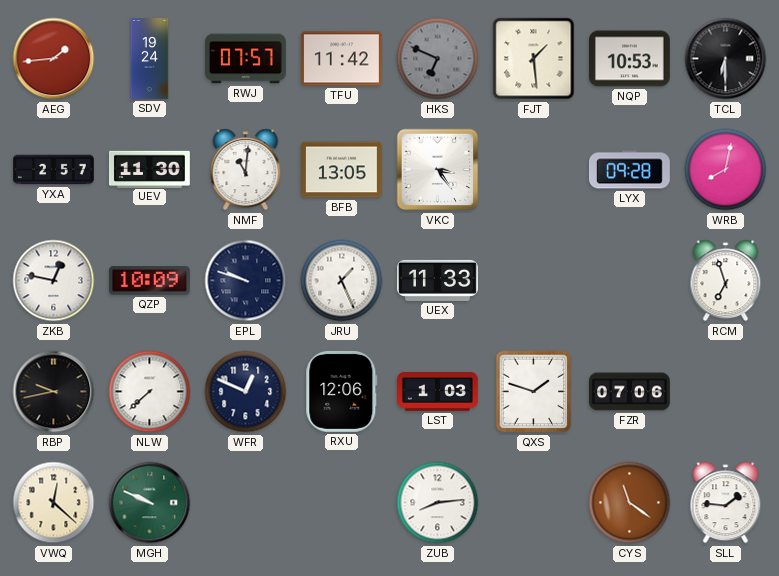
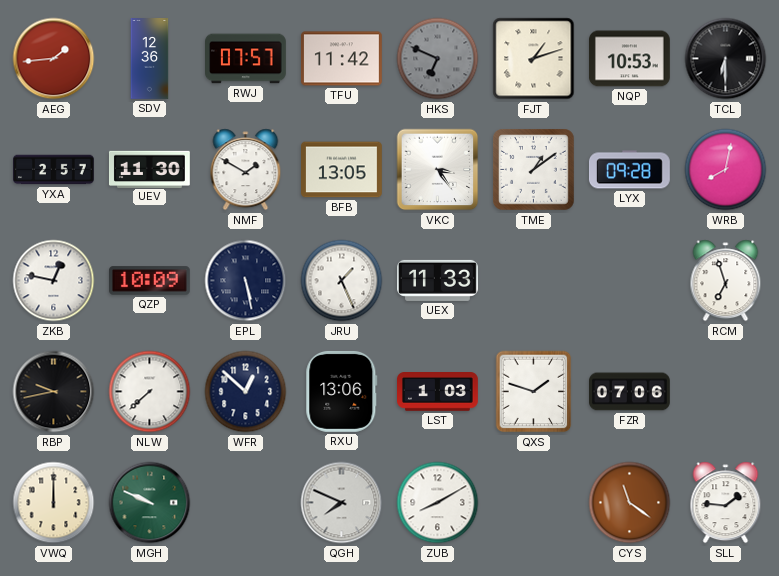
SDV: 19:24 -> 12:36
FJT: 1:29 -> 1:12
NMF: 11:01 -> 1:50
TME: none -> 1:09
EPL: 9:48 -> 5:28
WFR: 12:49 -> 12:52
RXU: 12:06 -> 13:06
VWQ: 12:22 -> 12:00
QGH: none -> 7:49
ZUB: 8:14 -> 8:10
